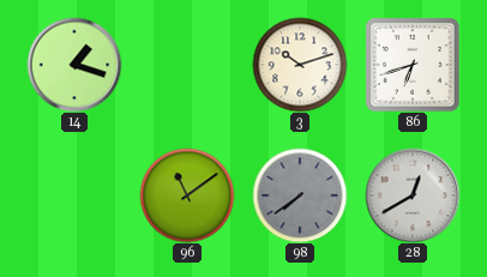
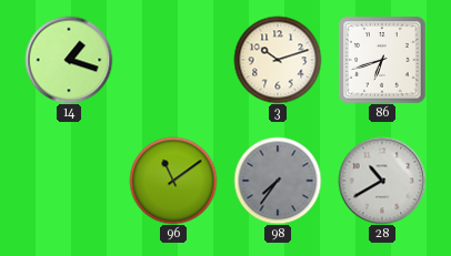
98: 7:39 -> 7:36
28: 12:40 -> 10:40
